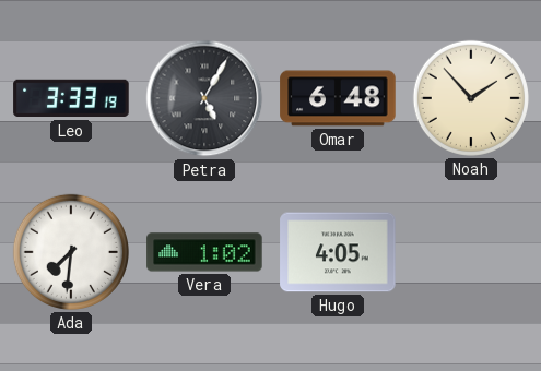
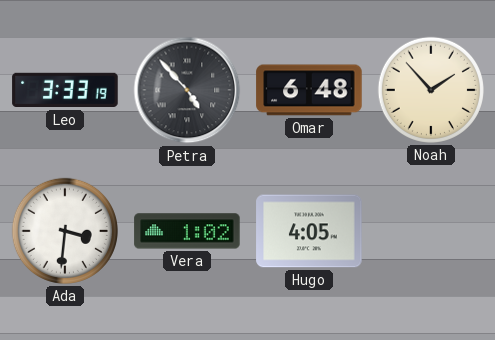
Petra: 5:05 -> 4:53
Ada: 7:31 -> 3:31
